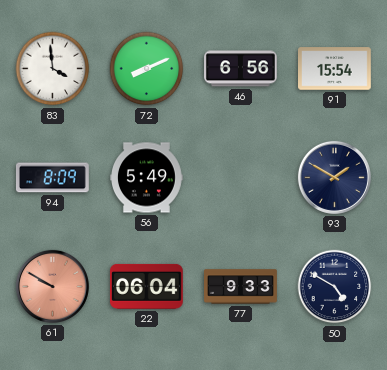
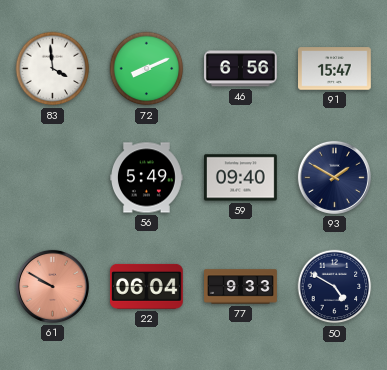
91: 15:54 -> 15:47
94: 8:09 -> none
59: none -> 09:40
